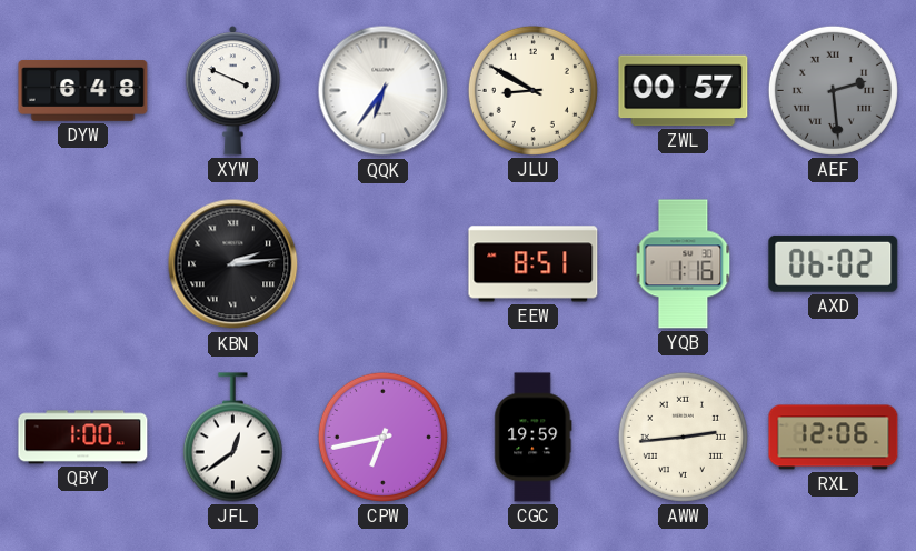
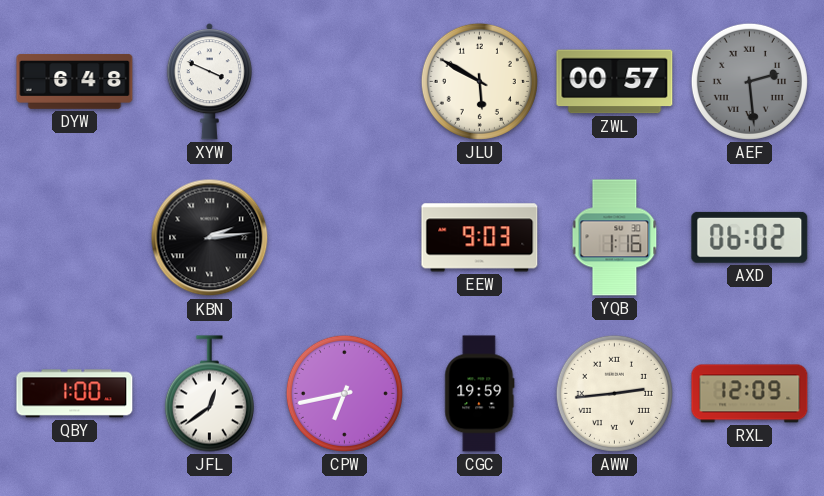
QQK: 6:36 -> none
JLU: 8:50 -> 5:50
EEW: 8:51 -> 9:03
RXL: 12:06 -> 12:09
